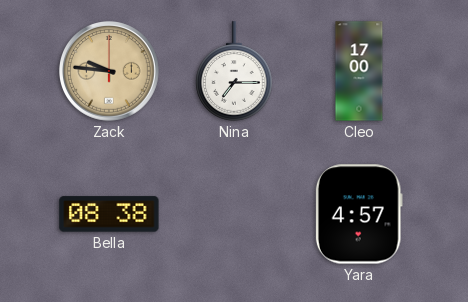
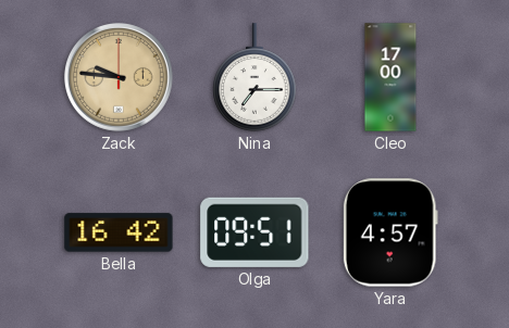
Bella: 08:38 -> 16:42
Olga: none -> 09:51
